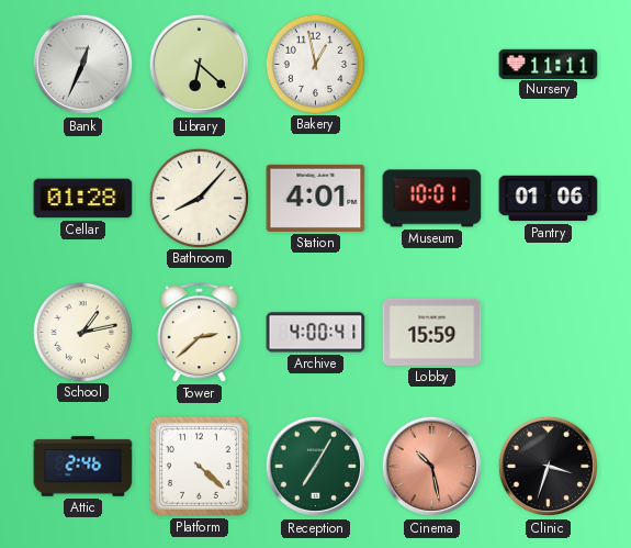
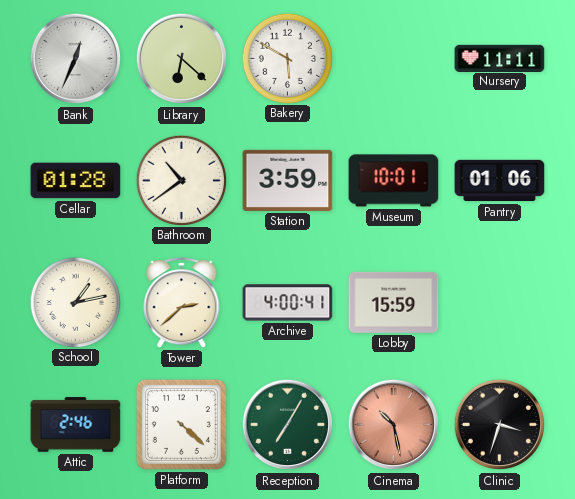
Bakery: 12:58 -> 5:50
Bathroom: 8:07 -> 10:39
Station: 4:01 -> 3:59
